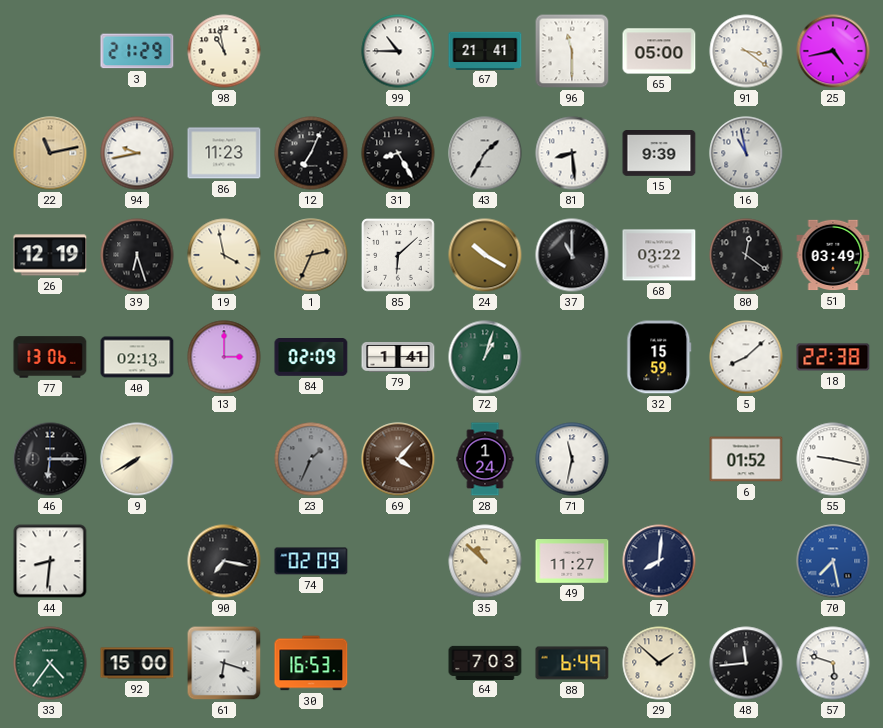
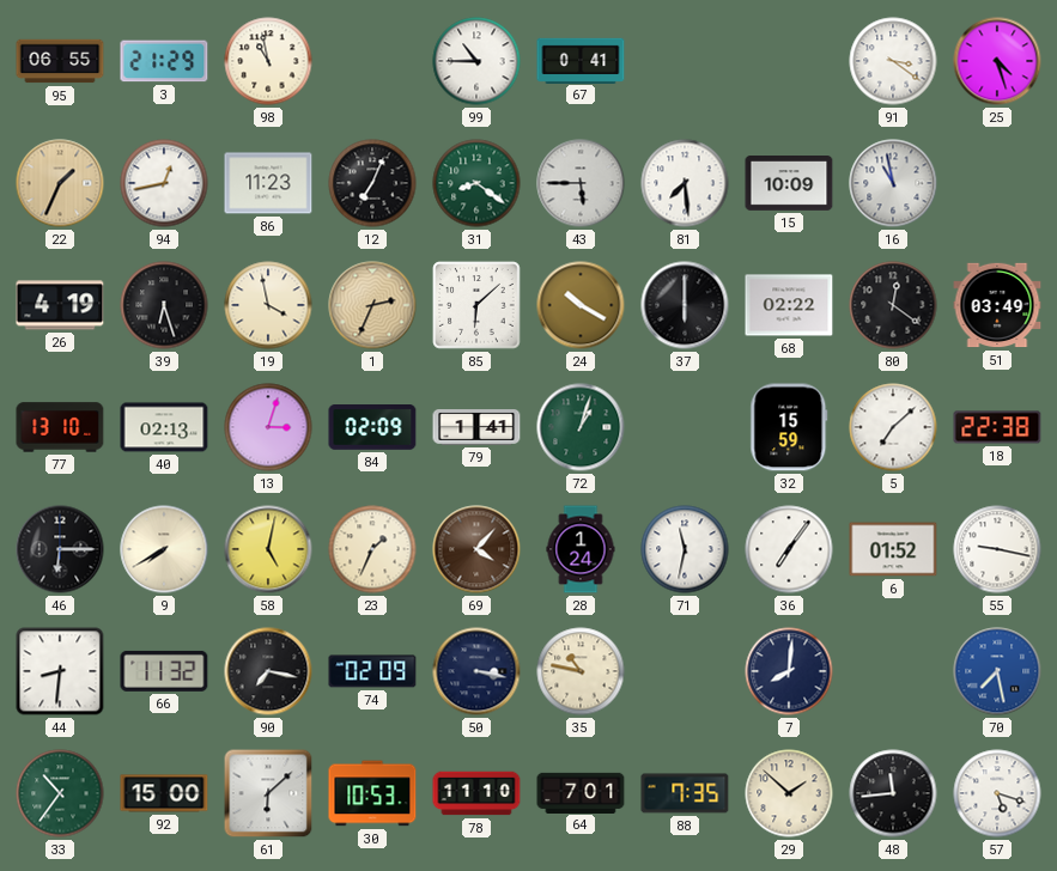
95: none -> 06:55
67: 21:41 -> 0:41
96: 11:30 -> none
65: 05:00 -> none
25: 4:43 -> 4:27
22: 11:13 -> 1:34
94: 9:43 -> 12:43
31: 8:25 -> 8:21
31 dial: black -> green
43: 1:35 -> 5:45
81: 8:29 -> 7:29
15: 9:39 -> 10:09
26: 12:19 -> 4:19
37: 11:00 -> 6:00
68: 03:22 -> 02:22
77: 13:06 -> 13:10
13: 3:00 -> 3:03
5: 8:08 -> 7:08
58: none -> 5:02
23 dial: grey -> cream
36: none -> 7:06
66: none -> 11:32
50: none -> 3:17
35: 10:52 -> 10:47
49: 11:27 -> none
33: 4:36 -> 10:36
61: 6:18 -> 6:08
30: 16:53 -> 10:53
78: none -> 11:10
64: 7:03 -> 7:01
88: 6:49 -> 7:35
57: 5:48 -> 5:18
